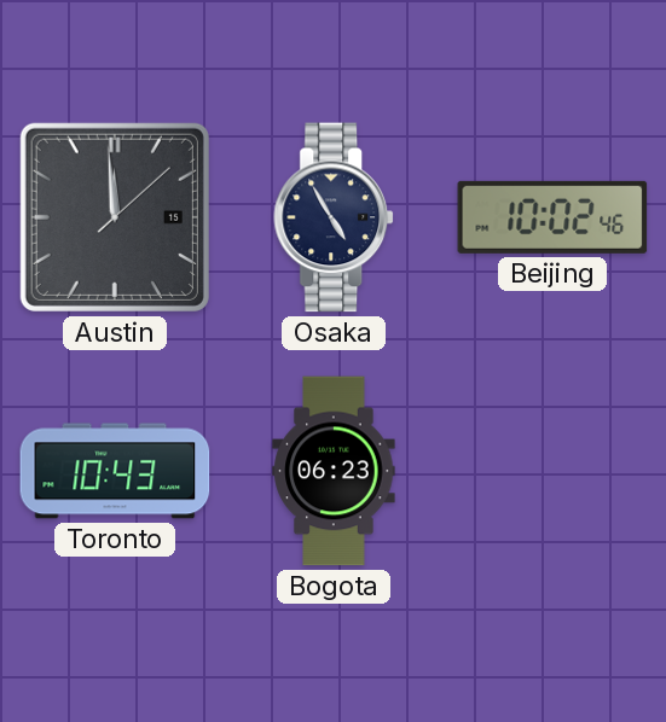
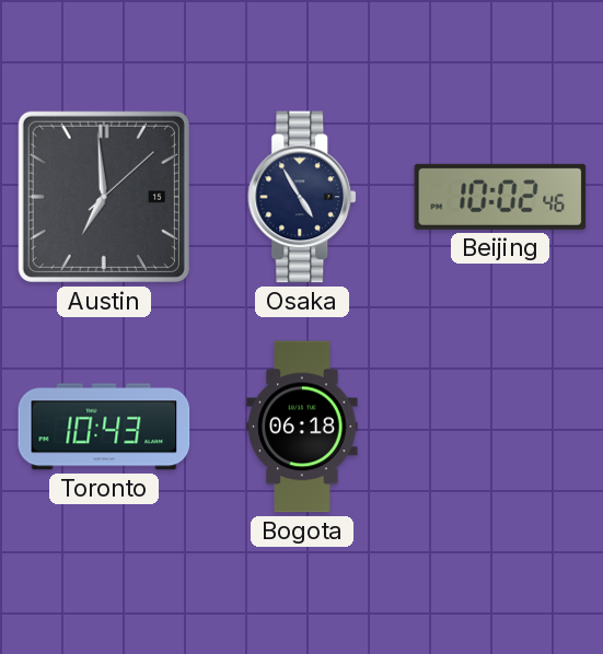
Austin: 11:59 -> 6:59
Bogota: 06:23 -> 06:18
